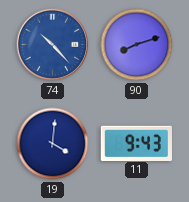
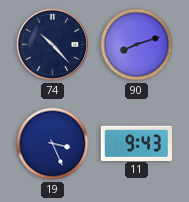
74 dial: blue -> navy
19: 4:01 -> 3:26
